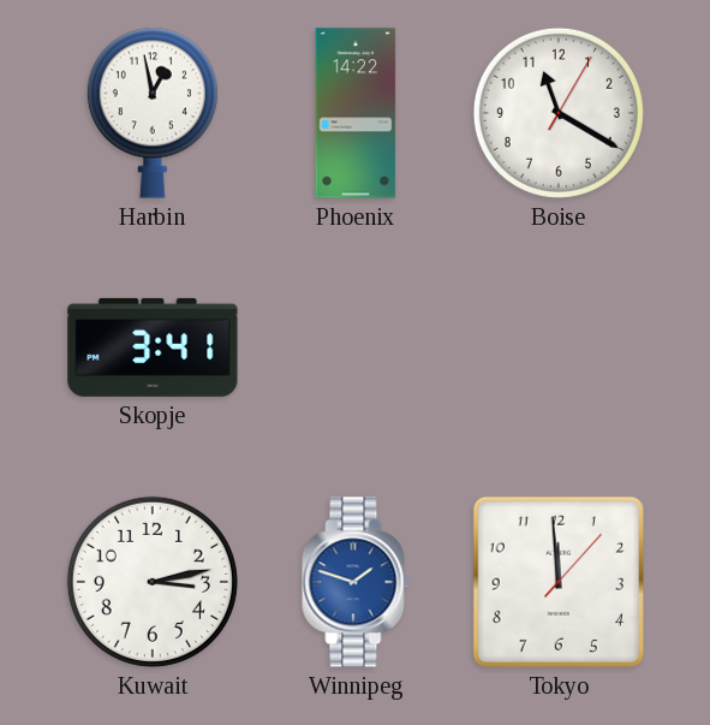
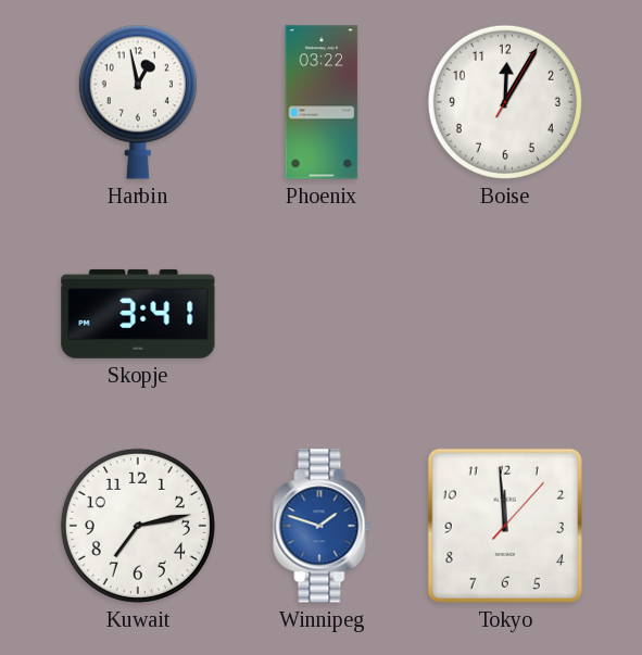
Phoenix: 14:22 -> 03:22
Boise: 11:20 -> 12:05
Kuwait: 3:13 -> 7:13
